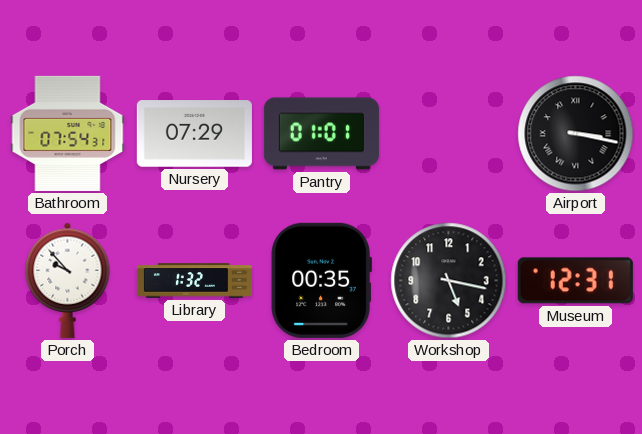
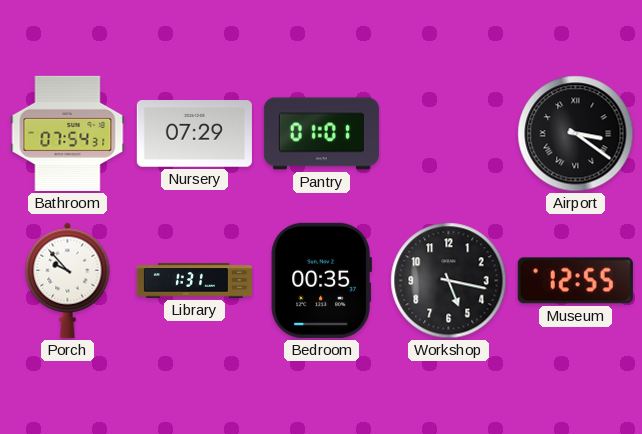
Airport: 3:17 -> 3:21
Library: 1:32 -> 1:31
Museum: 12:31 -> 12:55
